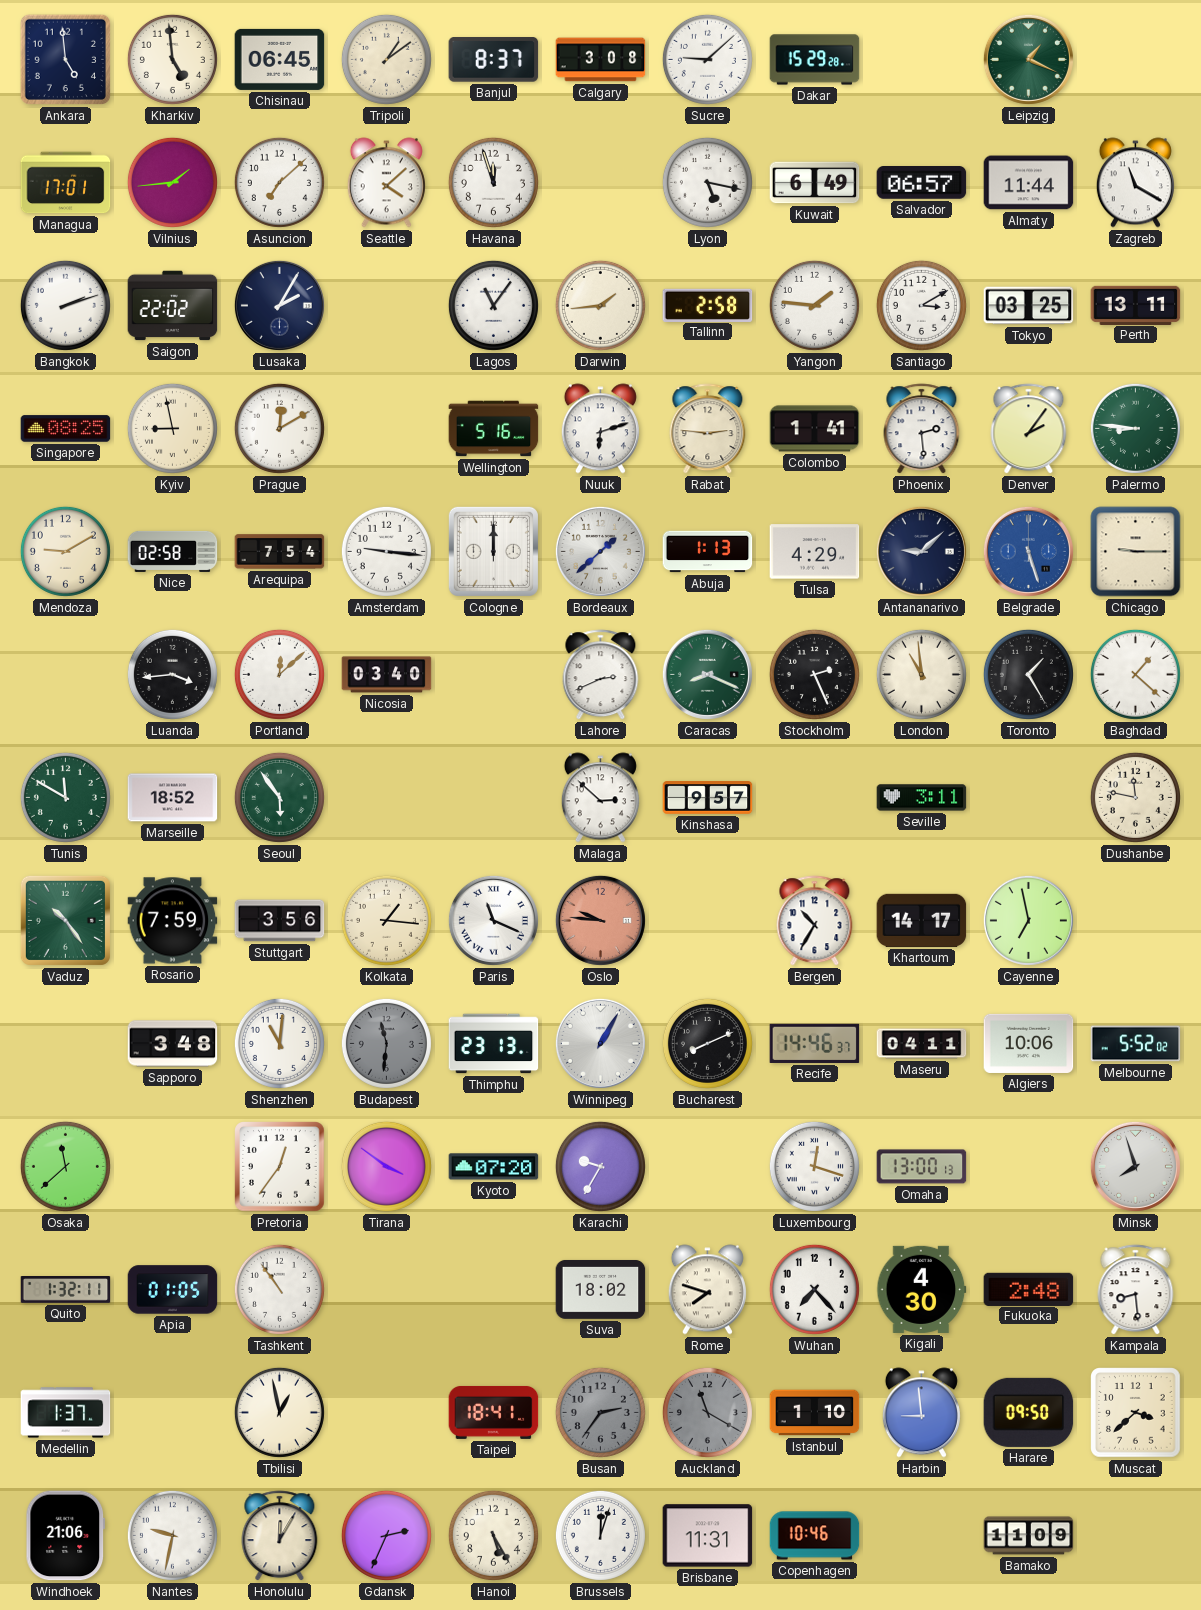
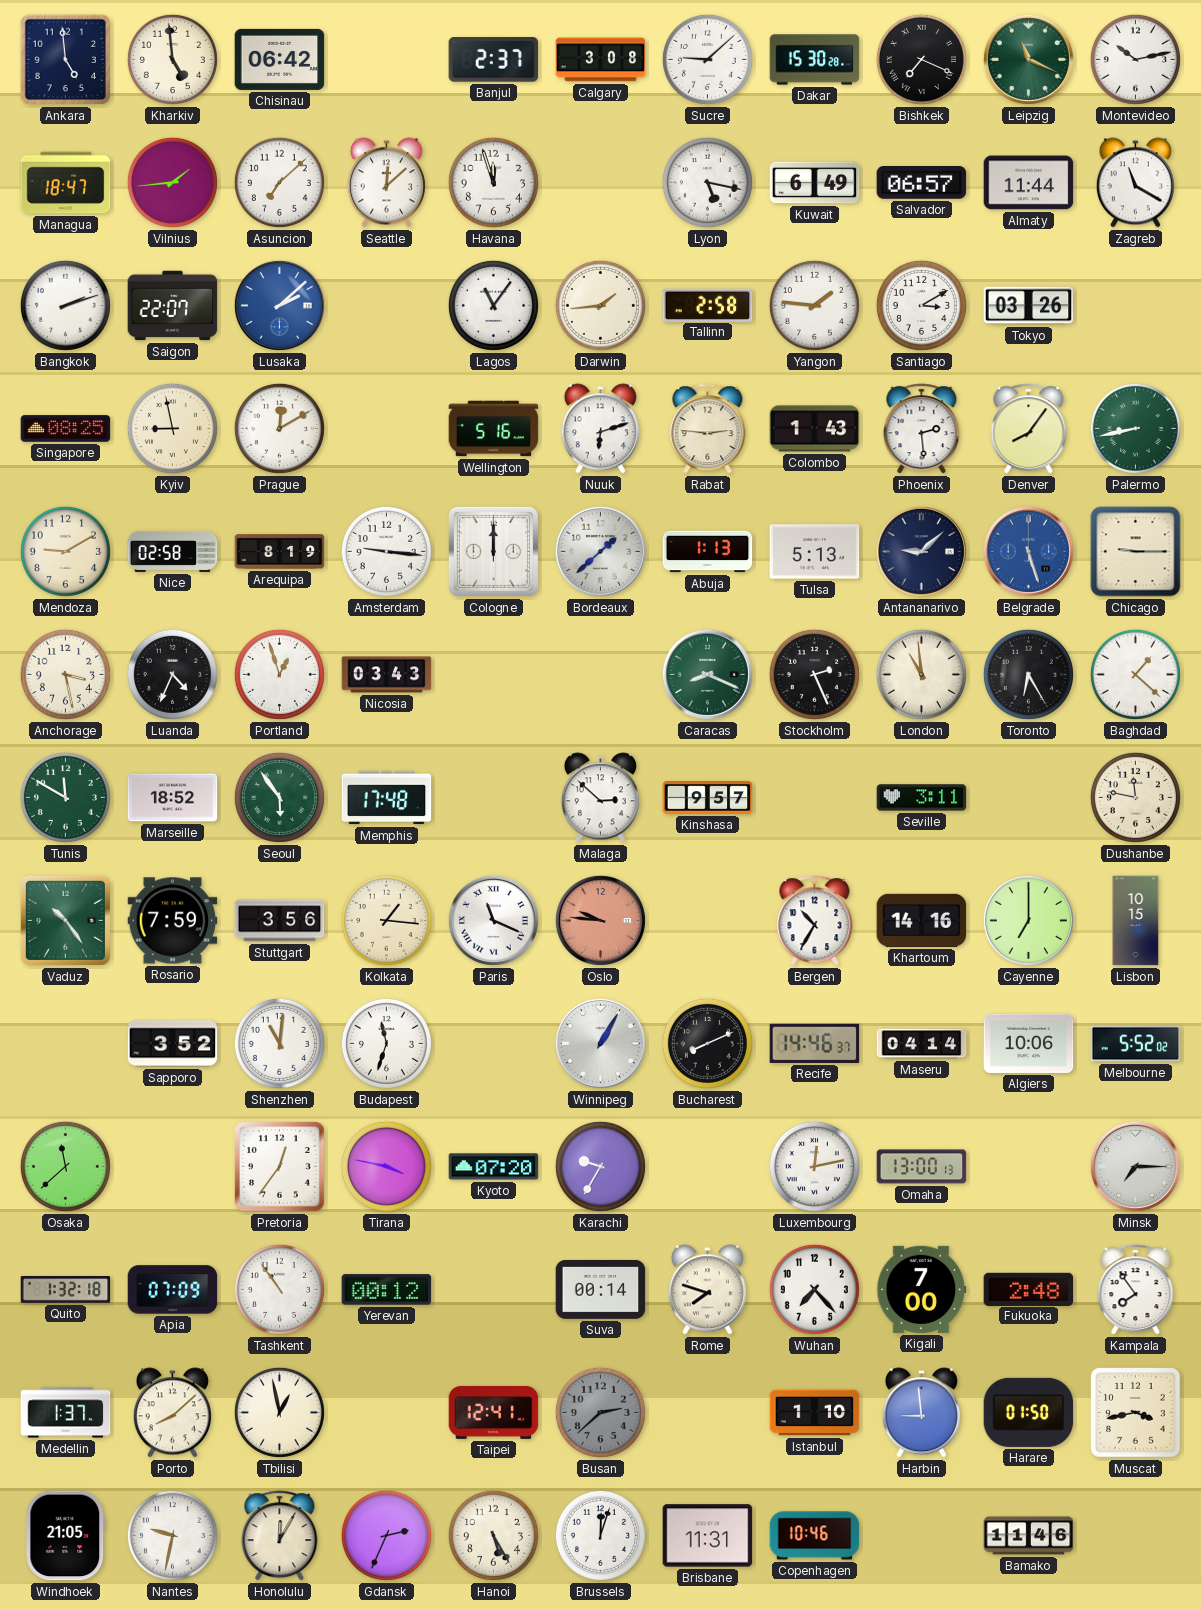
Chisinau: 06:45 -> 06:42
Tripoli: 1:09 -> none
Banjul: 8:37 -> 2:37
Dakar: 15:29 -> 15:30
Bishkek: none -> 7:19
Leipzig: 1:19 -> 11:19
Montevideo: none -> 10:13
Managua: 17:01 -> 18:47
Seattle: 4:08 -> 12:08
Saigon: 22:02 -> 22:07
Lusaka: 2:05 -> 2:08
Lusaka dial: navy -> blue
Tokyo: 03:25 -> 03:26
Perth: 13:11 -> none
Colombo: 1:41 -> 1:43
Denver: 2:06 -> 8:06
Palermo: 8:46 -> 8:43
Arequipa: 7:54 -> 8:19
Tulsa: 4:29 -> 5:13
Anchorage: none -> 3:28
Luanda: 3:44 -> 4:34
Portland: 12:08 -> 12:57
Nicosia: 03:40 -> 03:43
Lahore: 2:41 -> none
Toronto: 1:25 -> 6:25
Memphis: none -> 17:48
Khartoum: 14:17 -> 14:16
Cayenne: 6:58 -> 7:00
Lisbon: none -> 10:15
Sapporo: 3:48 -> 3:52
Budapest: 11:31 -> 11:33
Budapest dial: grey -> white
Thimphu: 23:13 -> none
Maseru: 04:11 -> 04:14
Tirana: 3:51 -> 3:47
Luxembourg: 12:18 -> 12:13
Minsk: 7:57 -> 7:15
Quito: 1:32:11 -> 1:32:18
Apia: 01:05 -> 07:09
Yerevan: none -> 00:12
Suva: 18:02 -> 00:14
Kigali: 4:30 -> 7:00
Kampala: 8:29 -> 7:54
Porto: none -> 8:08
Taipei: 18:41 -> 12:41
Busan: 2:36 -> 2:38
Auckland: 11:20 -> none
Harare: 09:50 -> 01:50
Muscat: 3:38 -> 3:43
Windhoek: 21:06 -> 21:05
Bamako: 11:09 -> 11:46
